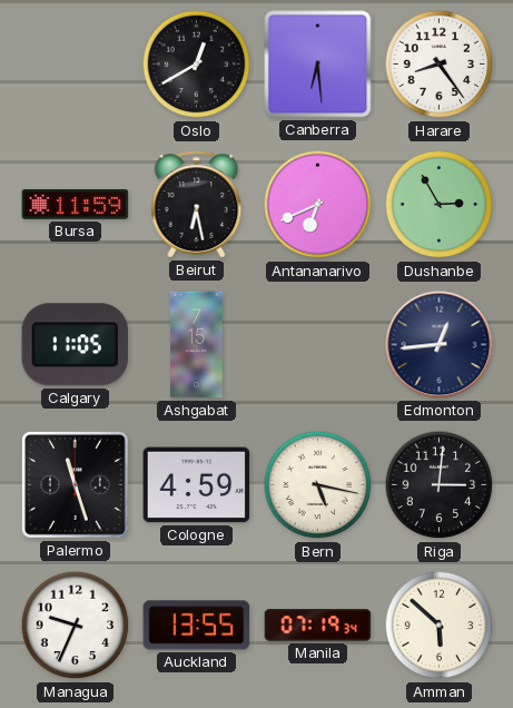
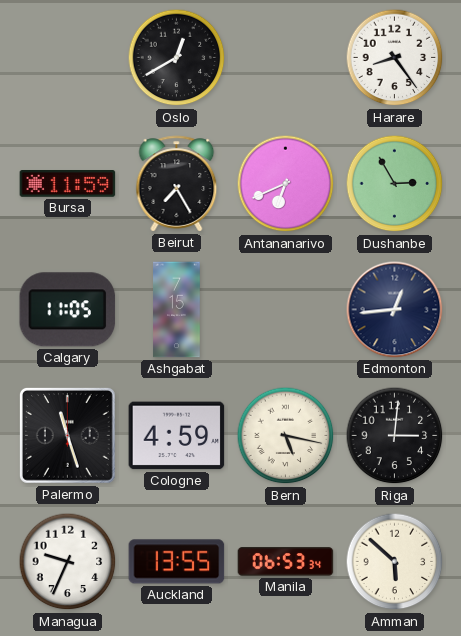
Canberra: 6:29 -> none
Beirut: 6:28 -> 7:25
Manila: 07:19 -> 06:53
